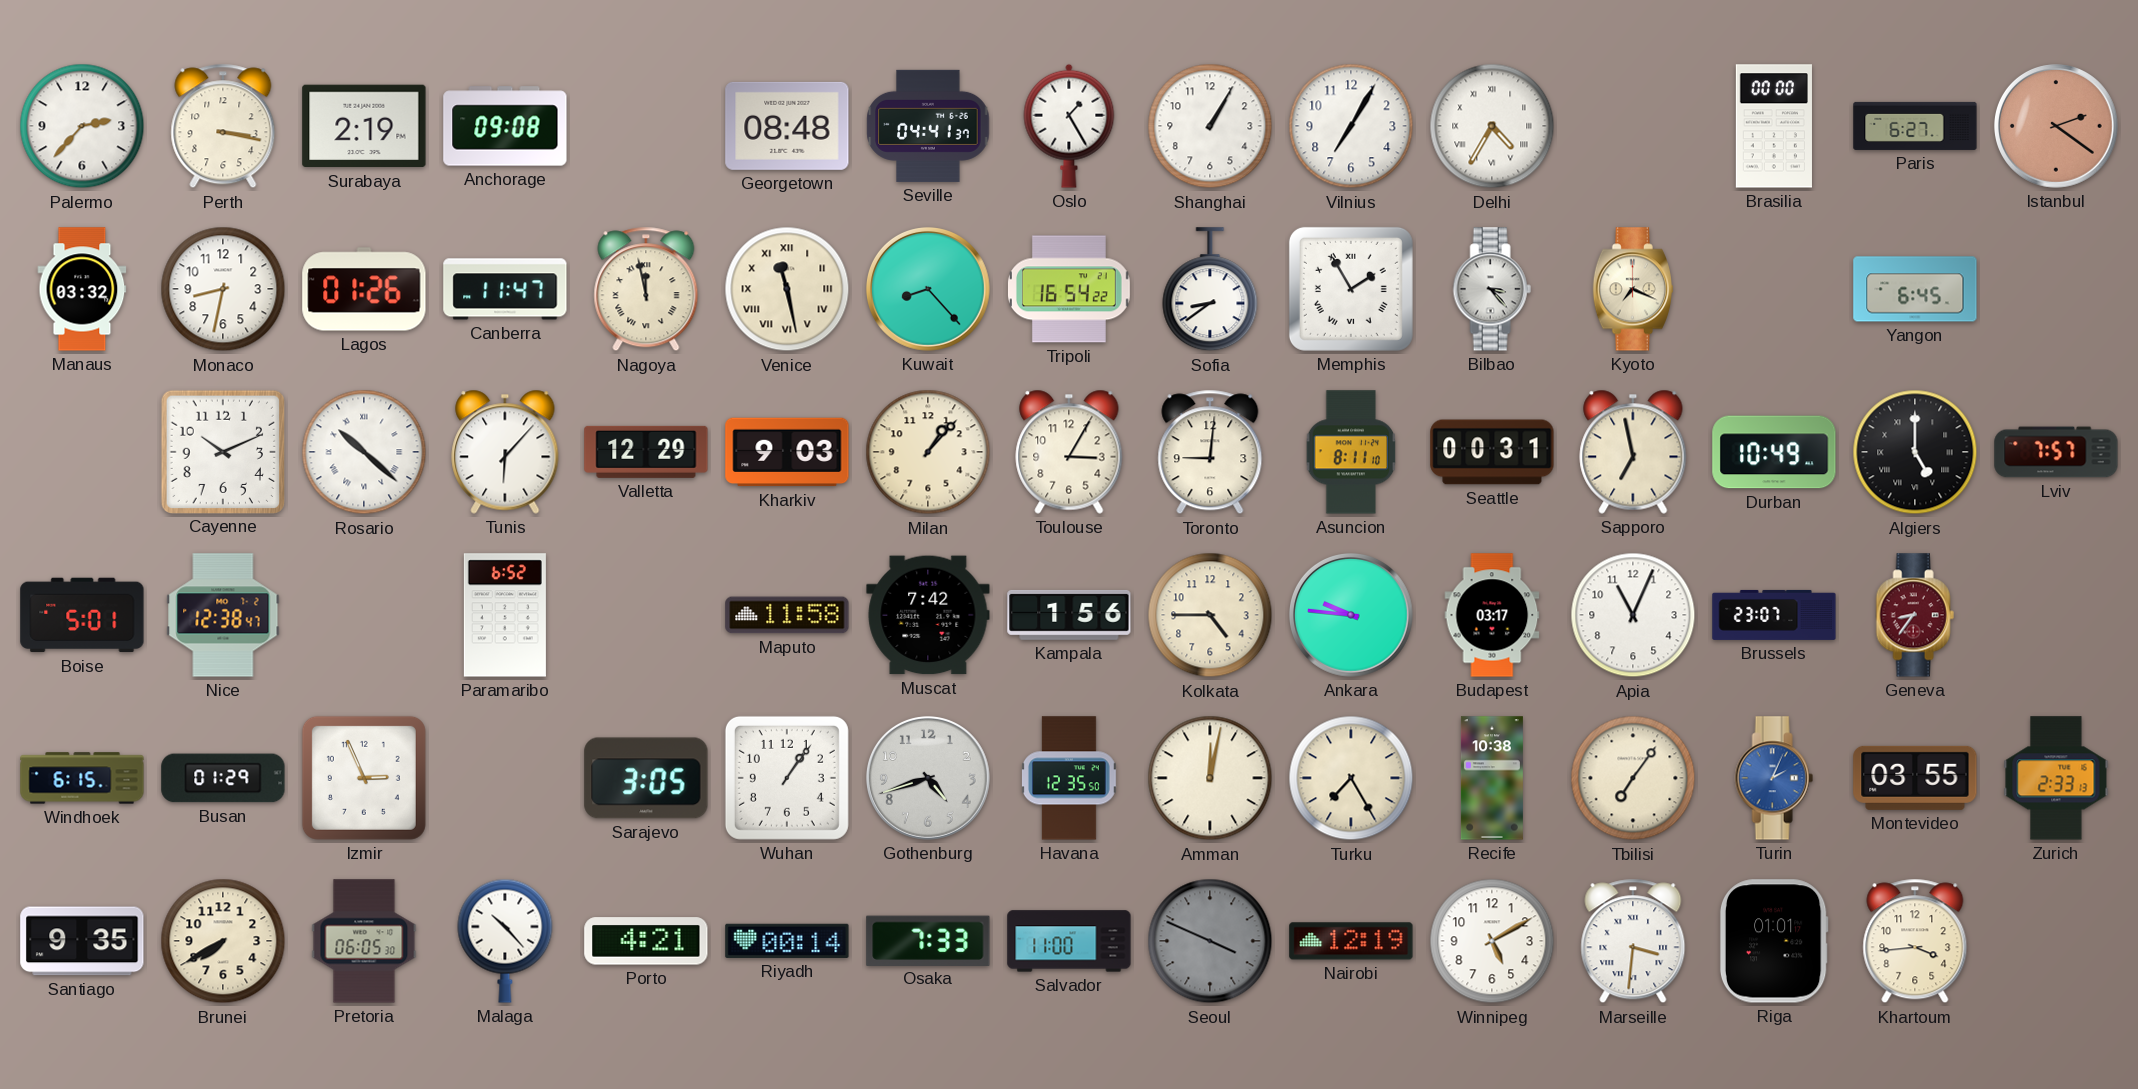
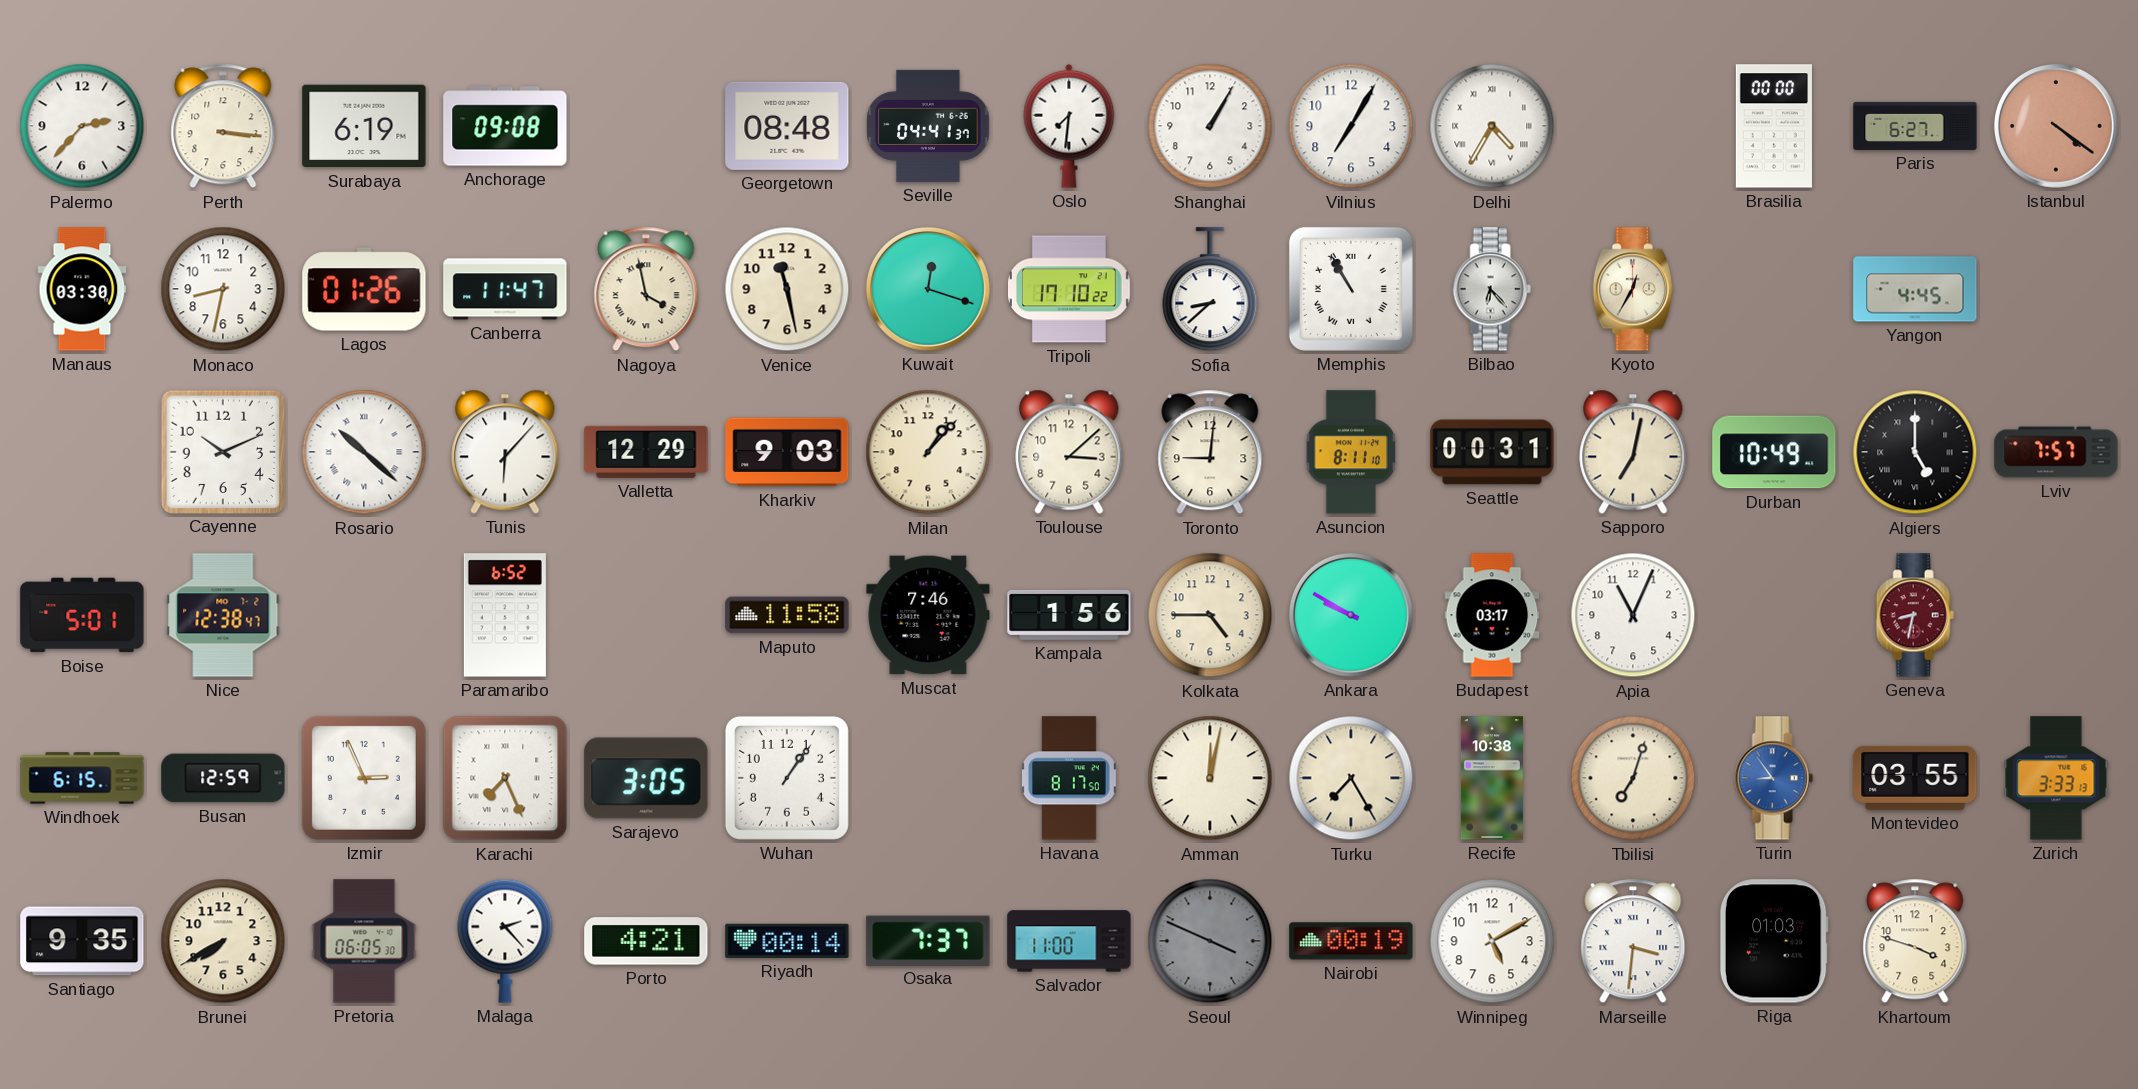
Perth: 3:17 -> 3:16
Surabaya: 2:19 -> 6:19
Oslo: 1:25 -> 7:31
Istanbul: 2:21 -> 4:21
Manaus: 03:32 -> 03:30
Nagoya: 11:58 -> 3:58
Venice numerals: Roman -> Arabic
Kuwait: 8:23 -> 12:18
Tripoli: 16:54 -> 17:10
Sofia: 8:39 -> 8:38
Memphis: 1:55 -> 10:55
Bilbao: 3:23 -> 6:23
Kyoto: 7:19 -> 12:35
Yangon: 6:45 -> 4:45
Toulouse: 3:05 -> 3:08
Sapporo: 6:58 -> 7:02
Muscat: 7:42 -> 7:46
Ankara: 9:46 -> 9:50
Brussels: 23:07 -> none
Geneva: 8:36 -> 8:32
Busan: 01:29 -> 12:59
Karachi: none -> 7:26
Gothenburg: 4:42 -> none
Havana: 12:35 -> 8:17
Tbilisi: 7:06 -> 7:03
Turin: 2:04 -> 8:54
Zurich: 2:33 -> 3:33
Malaga: 10:23 -> 2:23
Osaka: 7:33 -> 7:37
Nairobi: 12:19 -> 00:19
Riga: 01:01 -> 01:03
Khartoum: 3:44 -> 3:48
